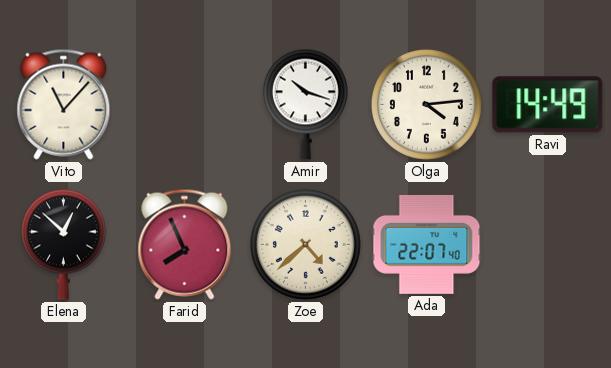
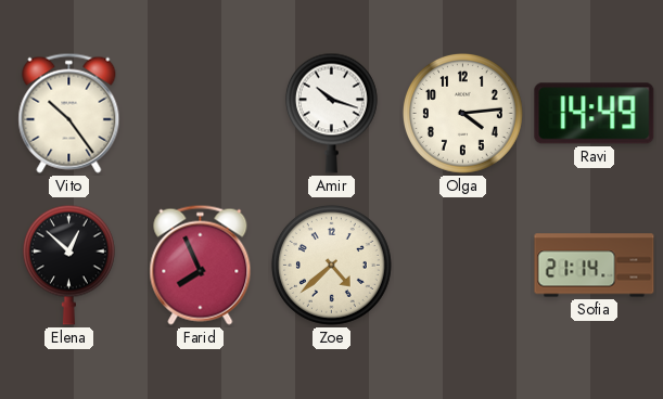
Vito: 11:07 -> 10:24
Ada: 22:07 -> none
Sofia: none -> 21:14
